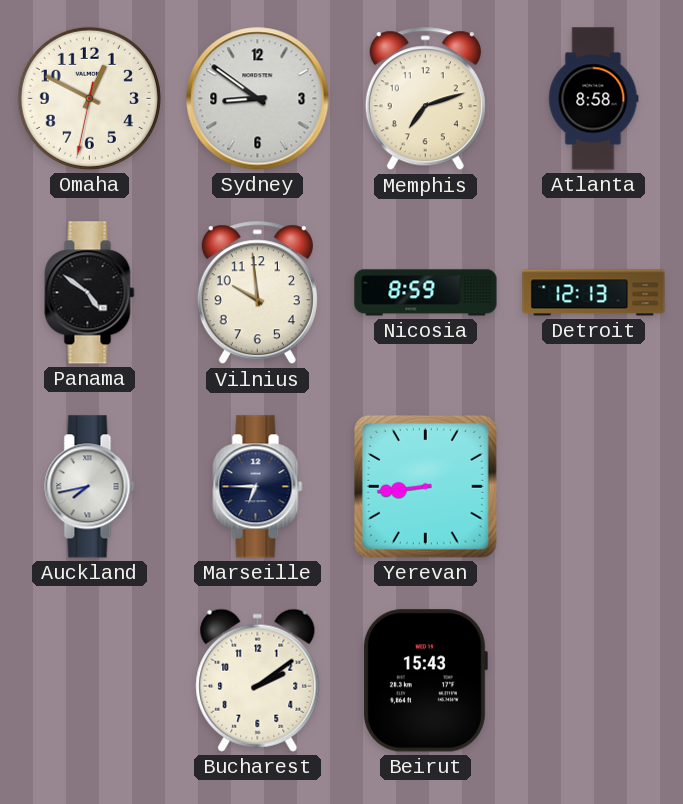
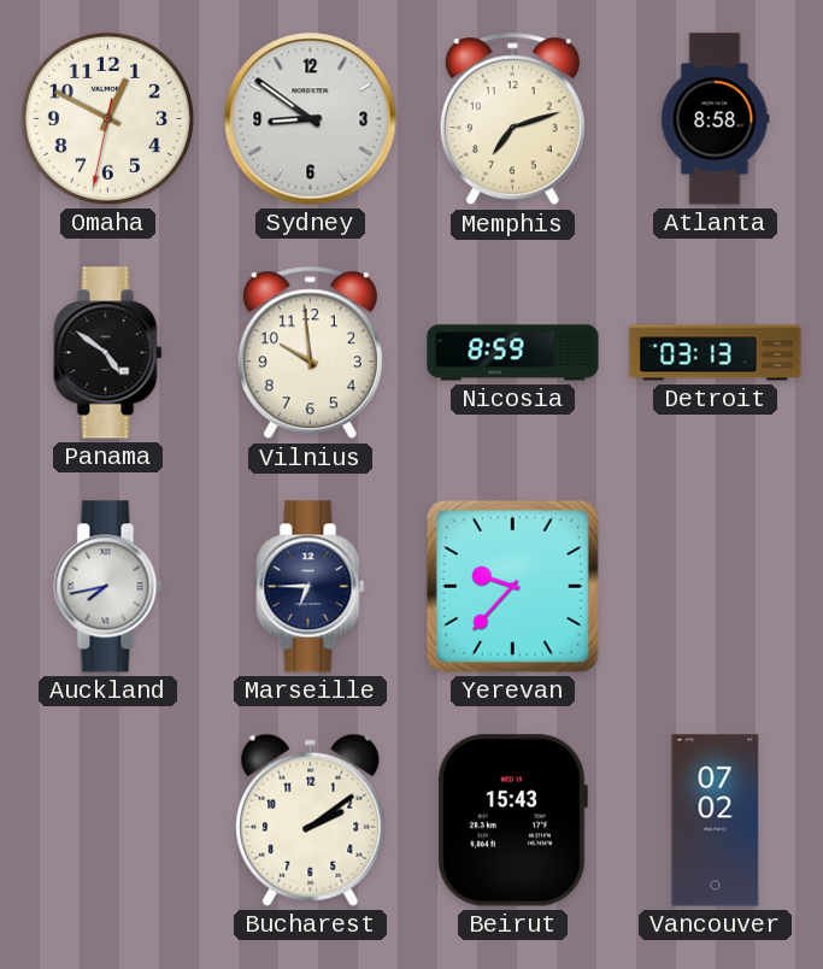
Detroit: 12:13 -> 03:13
Yerevan: 8:44 -> 9:37
Vancouver: none -> 07:02
